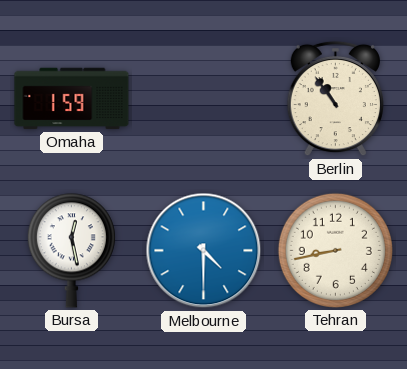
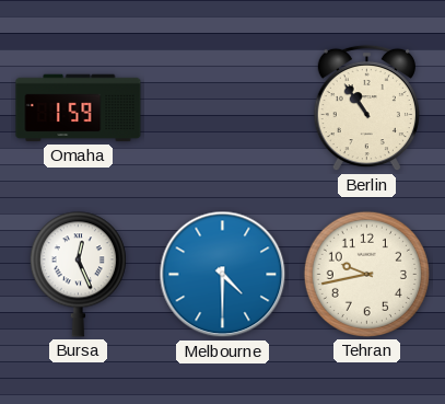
Bursa: 12:28 -> 12:26
Tehran: 8:43 -> 9:43
